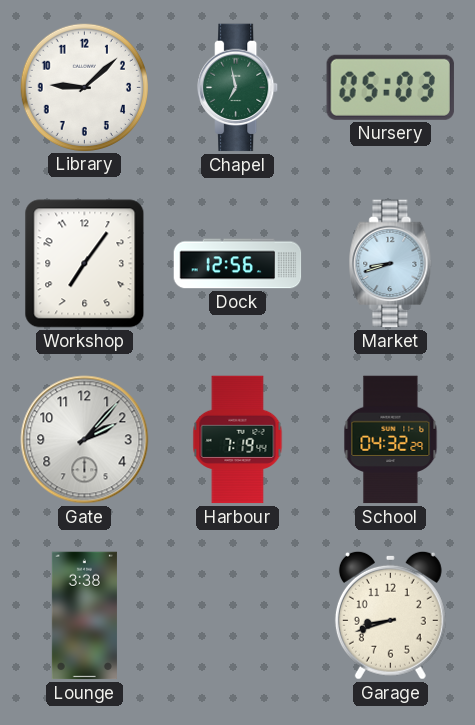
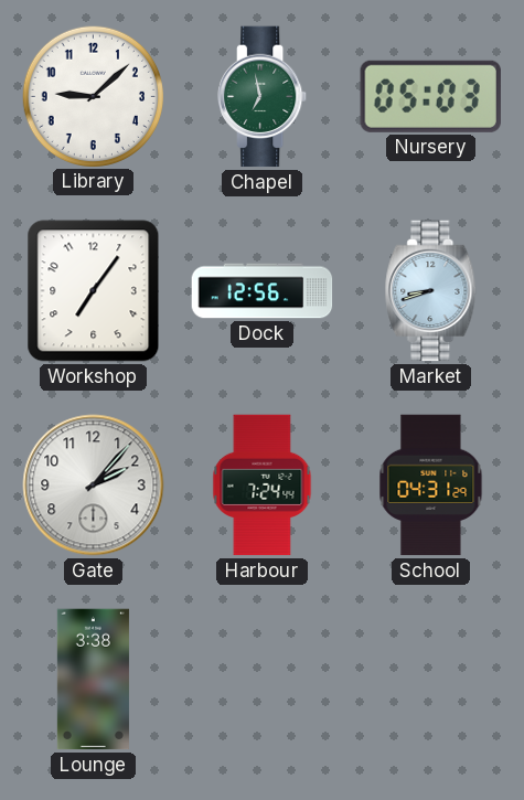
Harbour: 7:19 -> 7:24
School: 04:32 -> 04:31
Garage: 8:42 -> none
